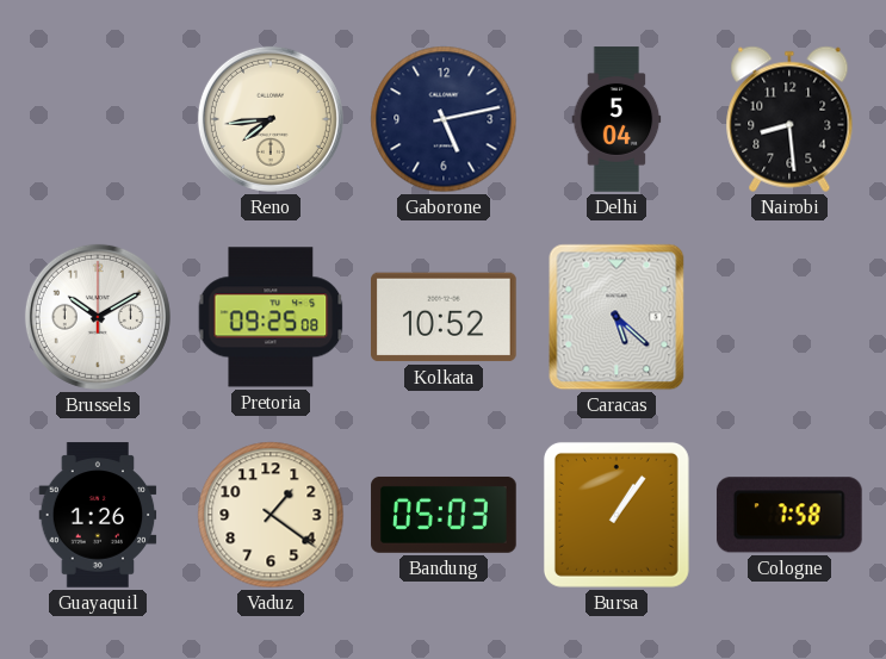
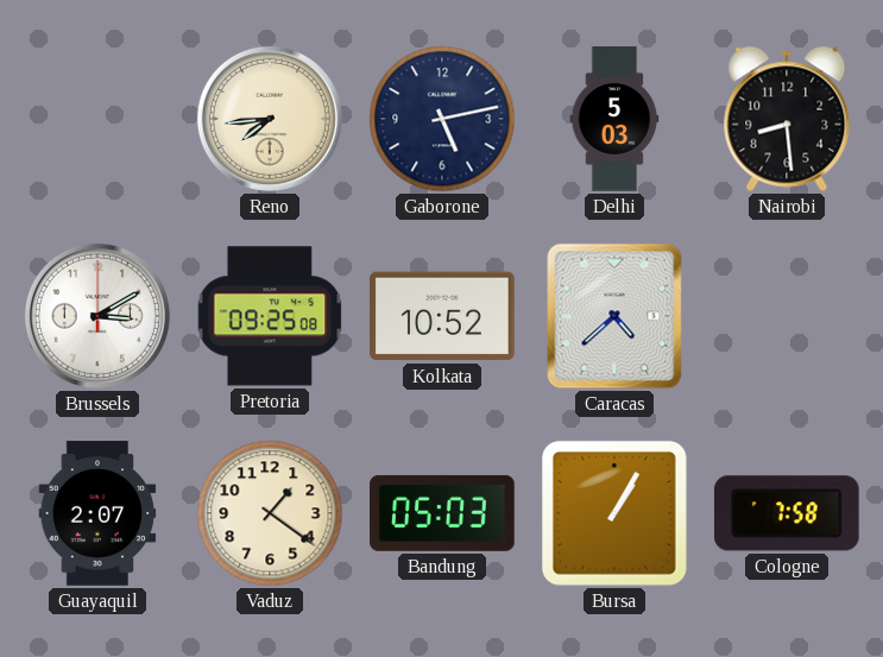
Delhi: 5:04 -> 5:03
Brussels: 10:10 -> 3:10
Caracas: 5:22 -> 4:38
Guayaquil: 1:26 -> 2:07
Bursa: 1:06 -> 1:05
